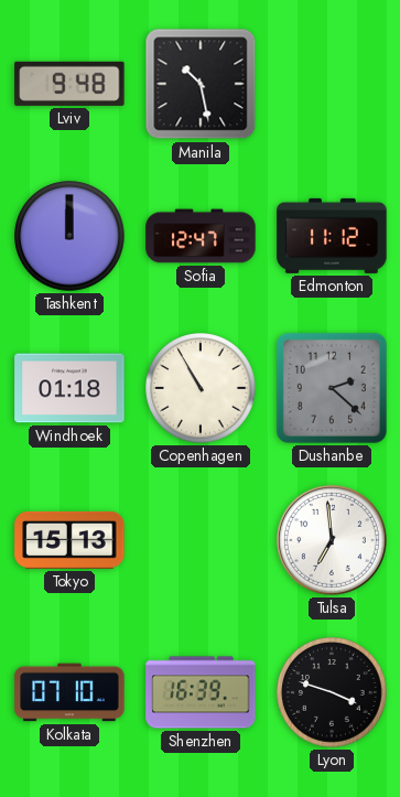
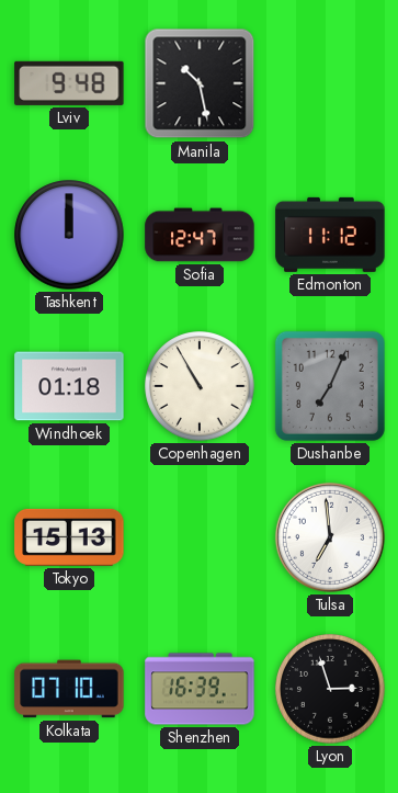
Dushanbe: 2:22 -> 7:04
Lyon: 3:48 -> 2:57
